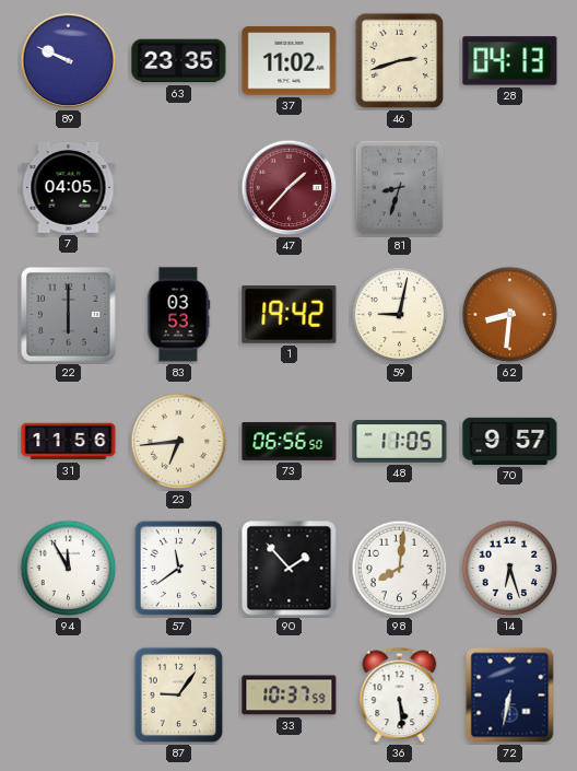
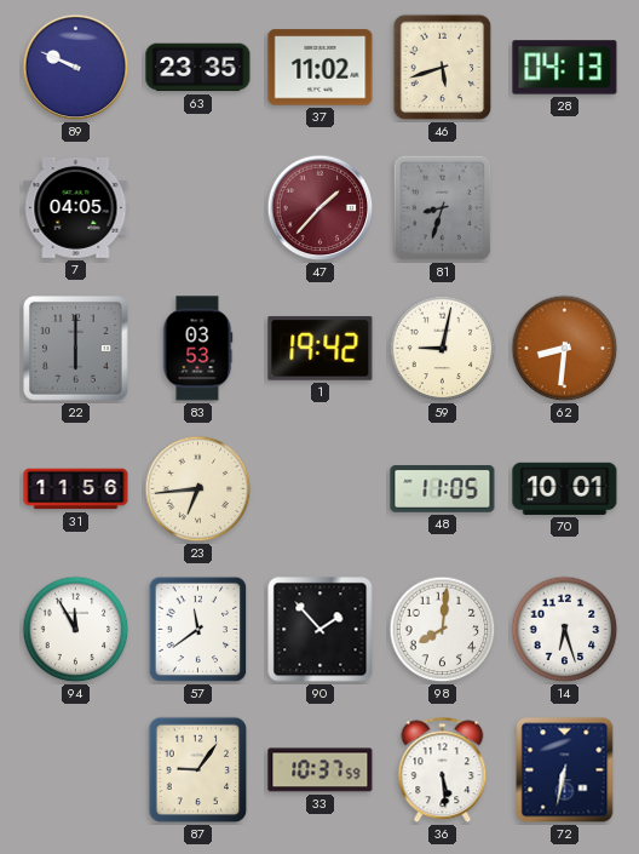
46: 2:42 -> 5:42
73: 06:56 -> none
70: 9:57 -> 10:01
